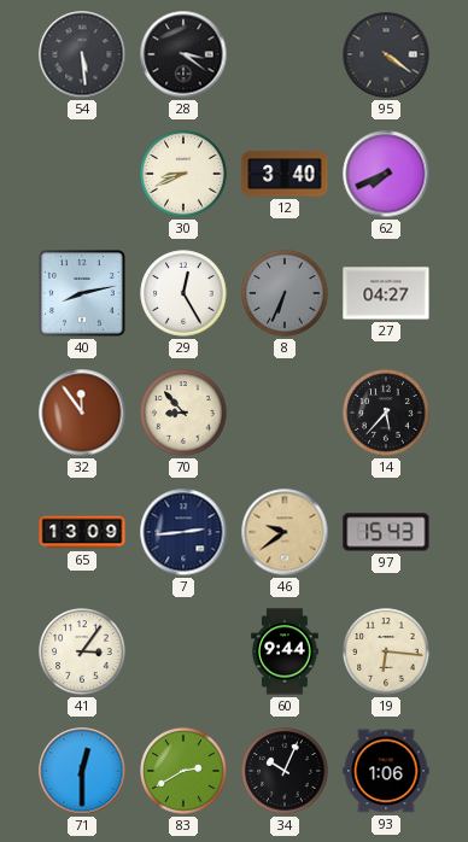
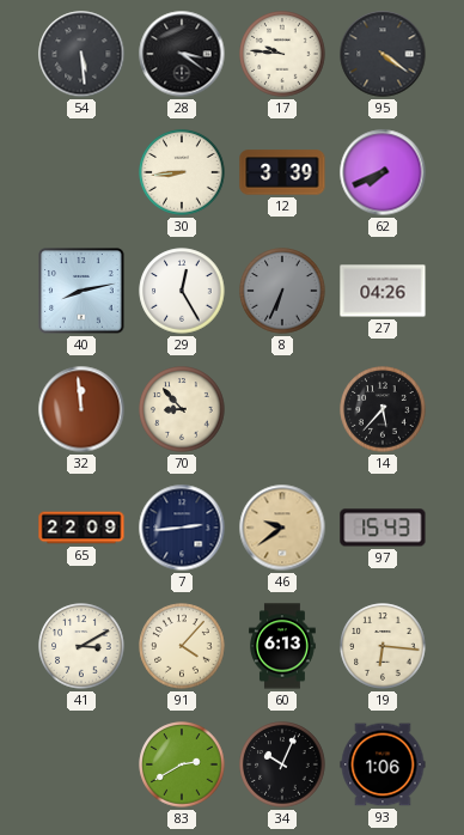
17: none -> 9:46
30: 8:41 -> 8:44
12: 3:40 -> 3:39
27: 04:27 -> 04:26
32: 11:54 -> 11:59
65: 13:09 -> 22:09
41: 3:06 -> 3:10
91: none -> 4:07
60: 9:44 -> 6:13
71: 12:30 -> none
